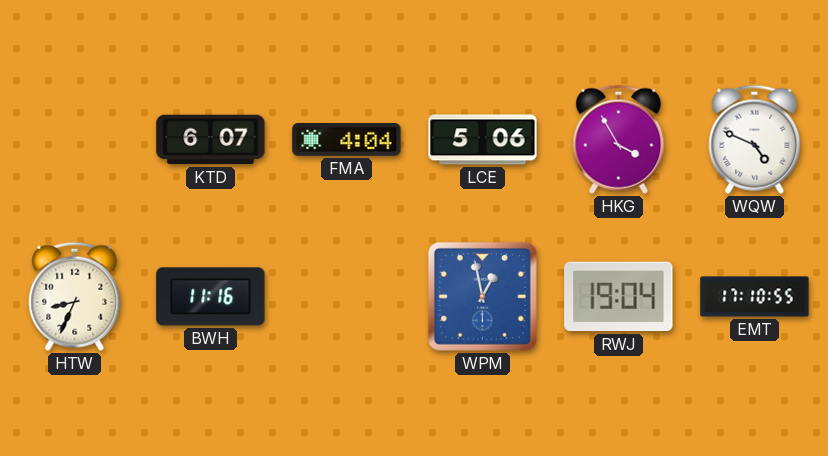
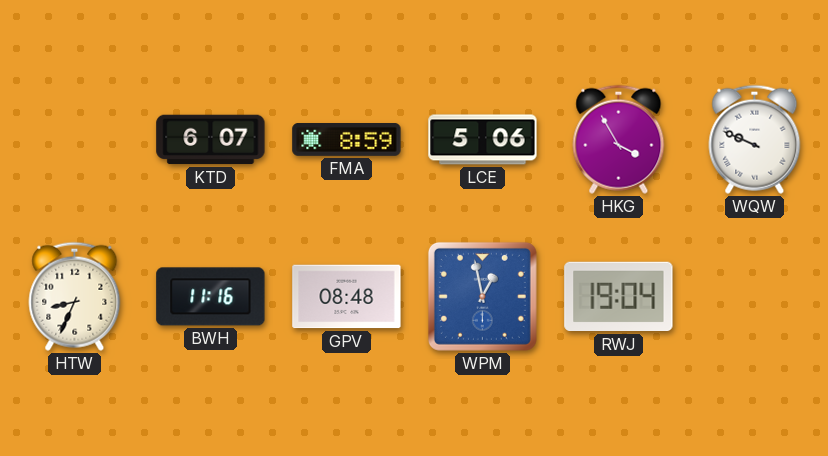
FMA: 4:04 -> 8:59
WQW: 4:49 -> 9:49
GPV: none -> 08:48
EMT: 17:10 -> none
